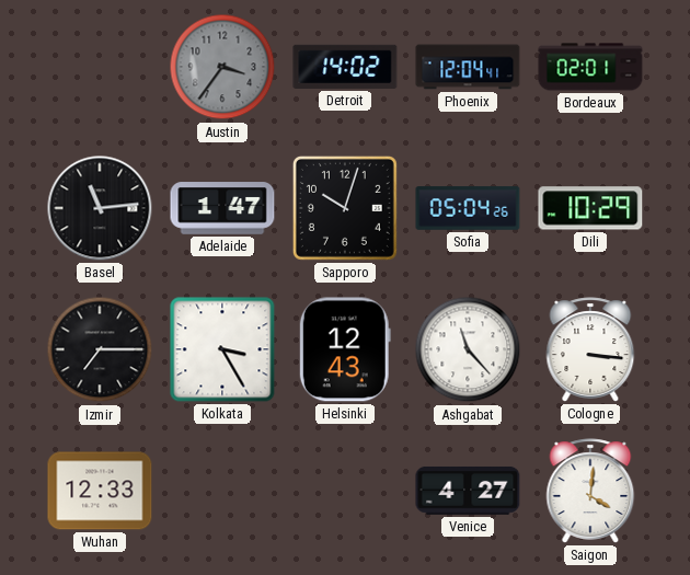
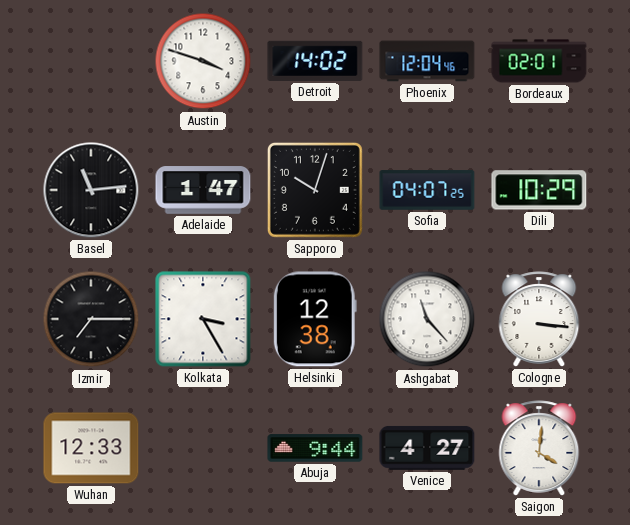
Austin: 3:36 -> 3:48
Austin dial: grey -> white
Phoenix: 12:04:41 -> 12:04:46
Sofia: 05:04 -> 04:07
Helsinki: 12:43 -> 12:38
Abuja: none -> 9:44
